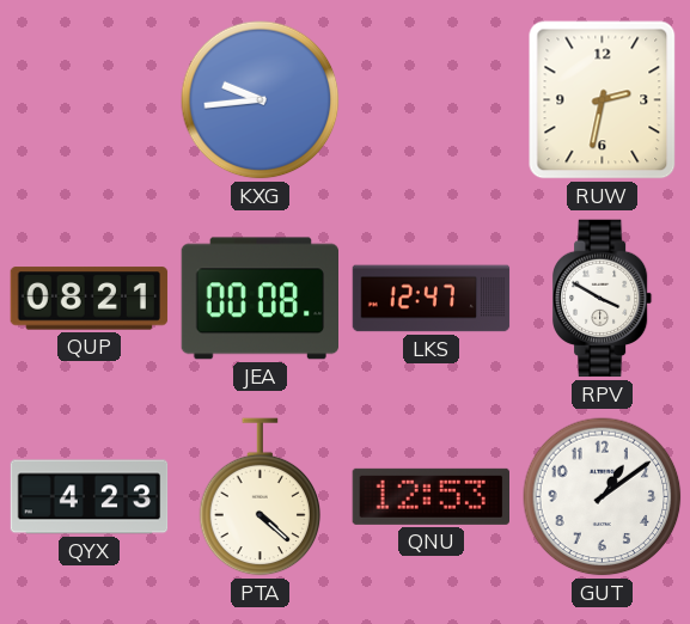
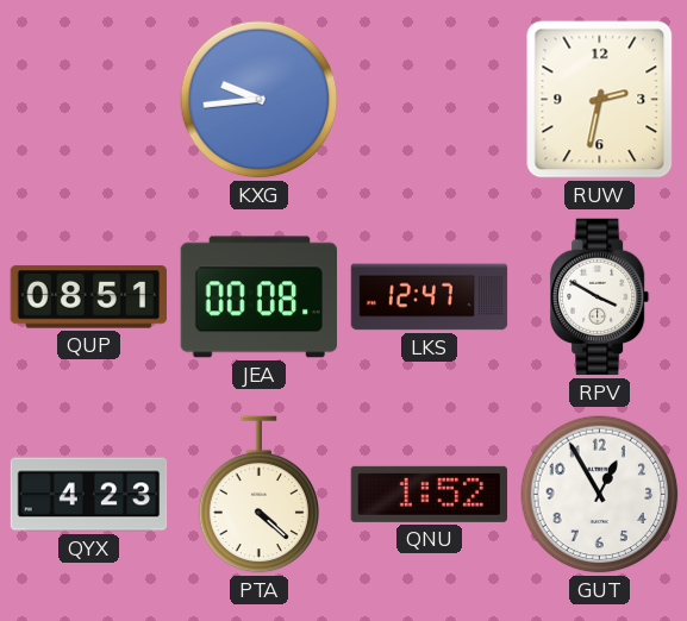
QUP: 08:21 -> 08:51
QNU: 12:53 -> 1:52
GUT: 1:09 -> 12:55
